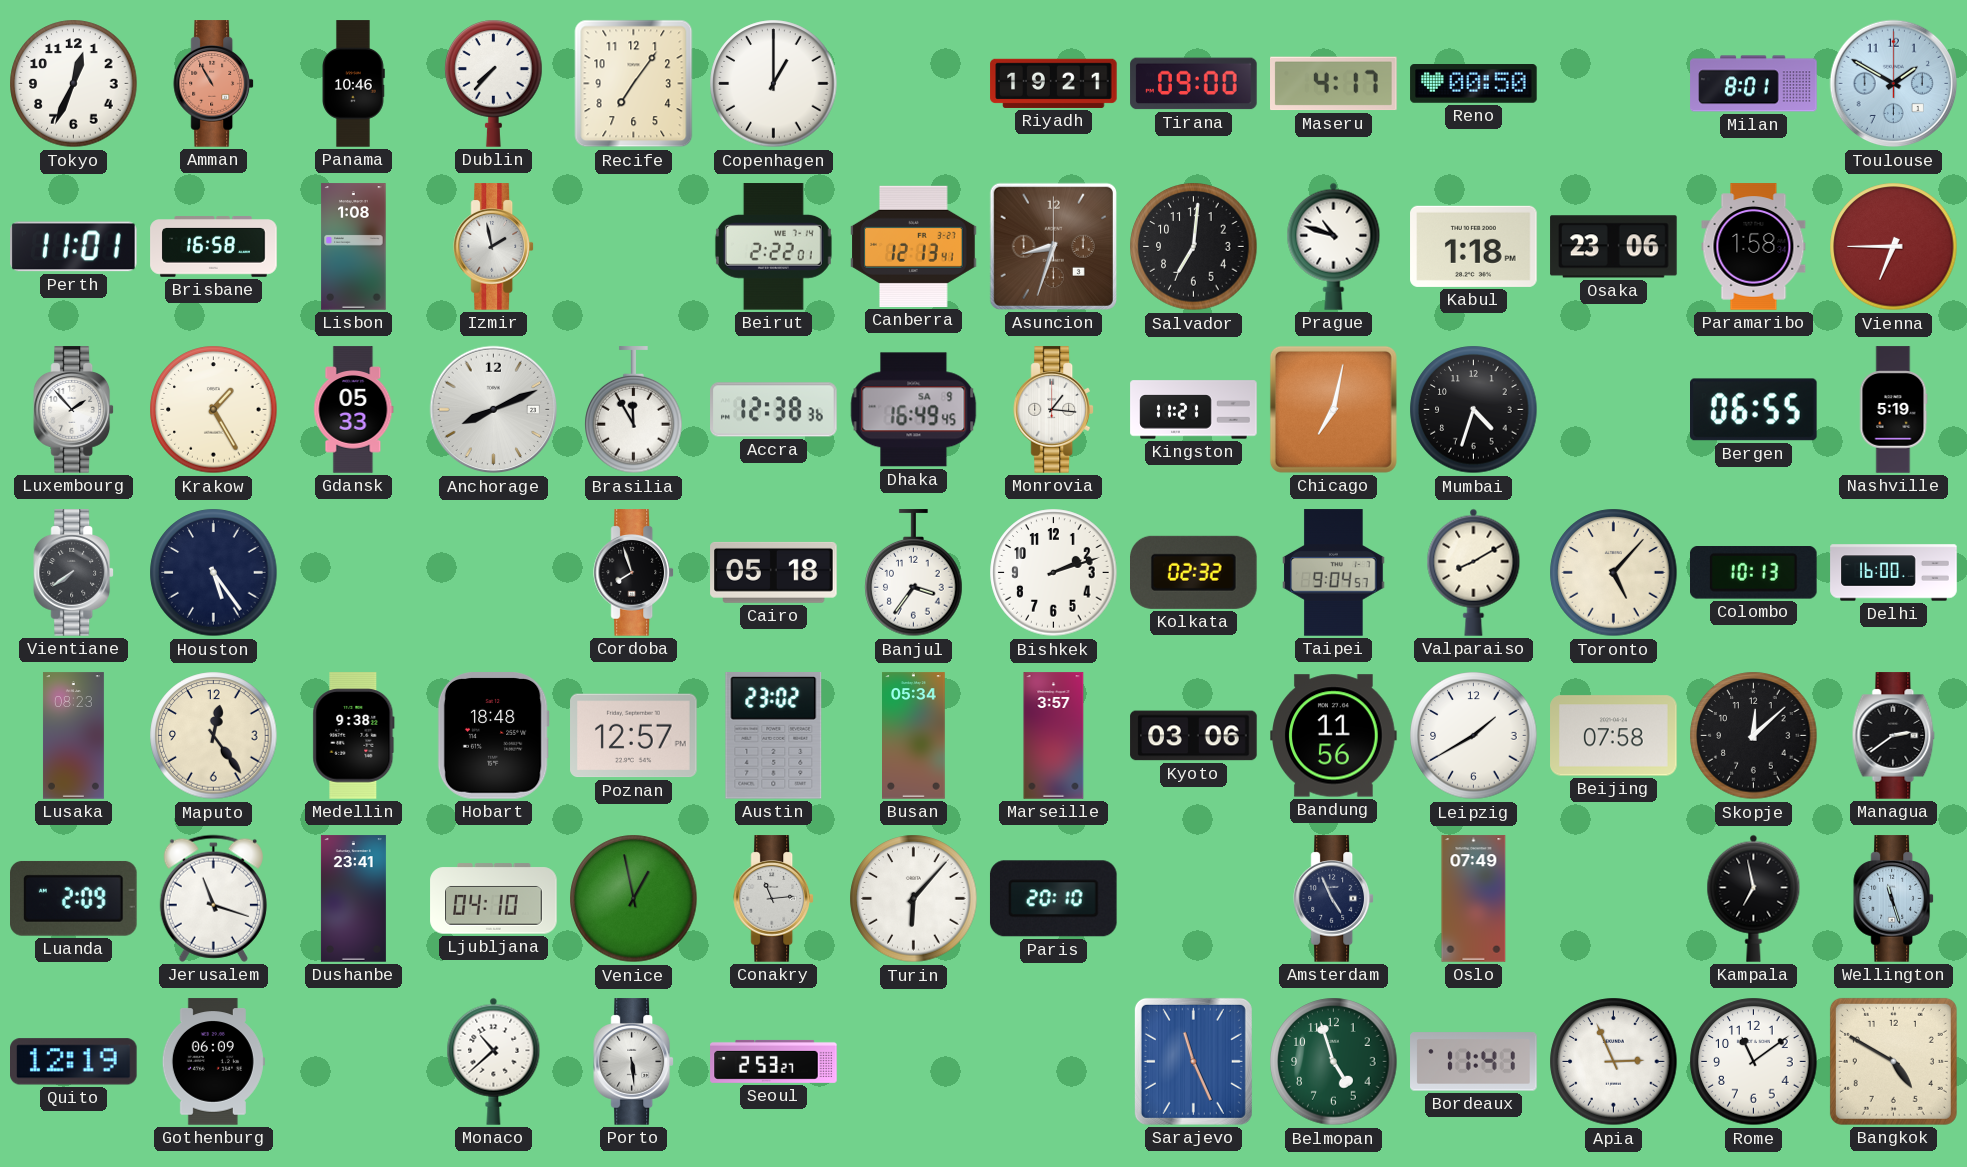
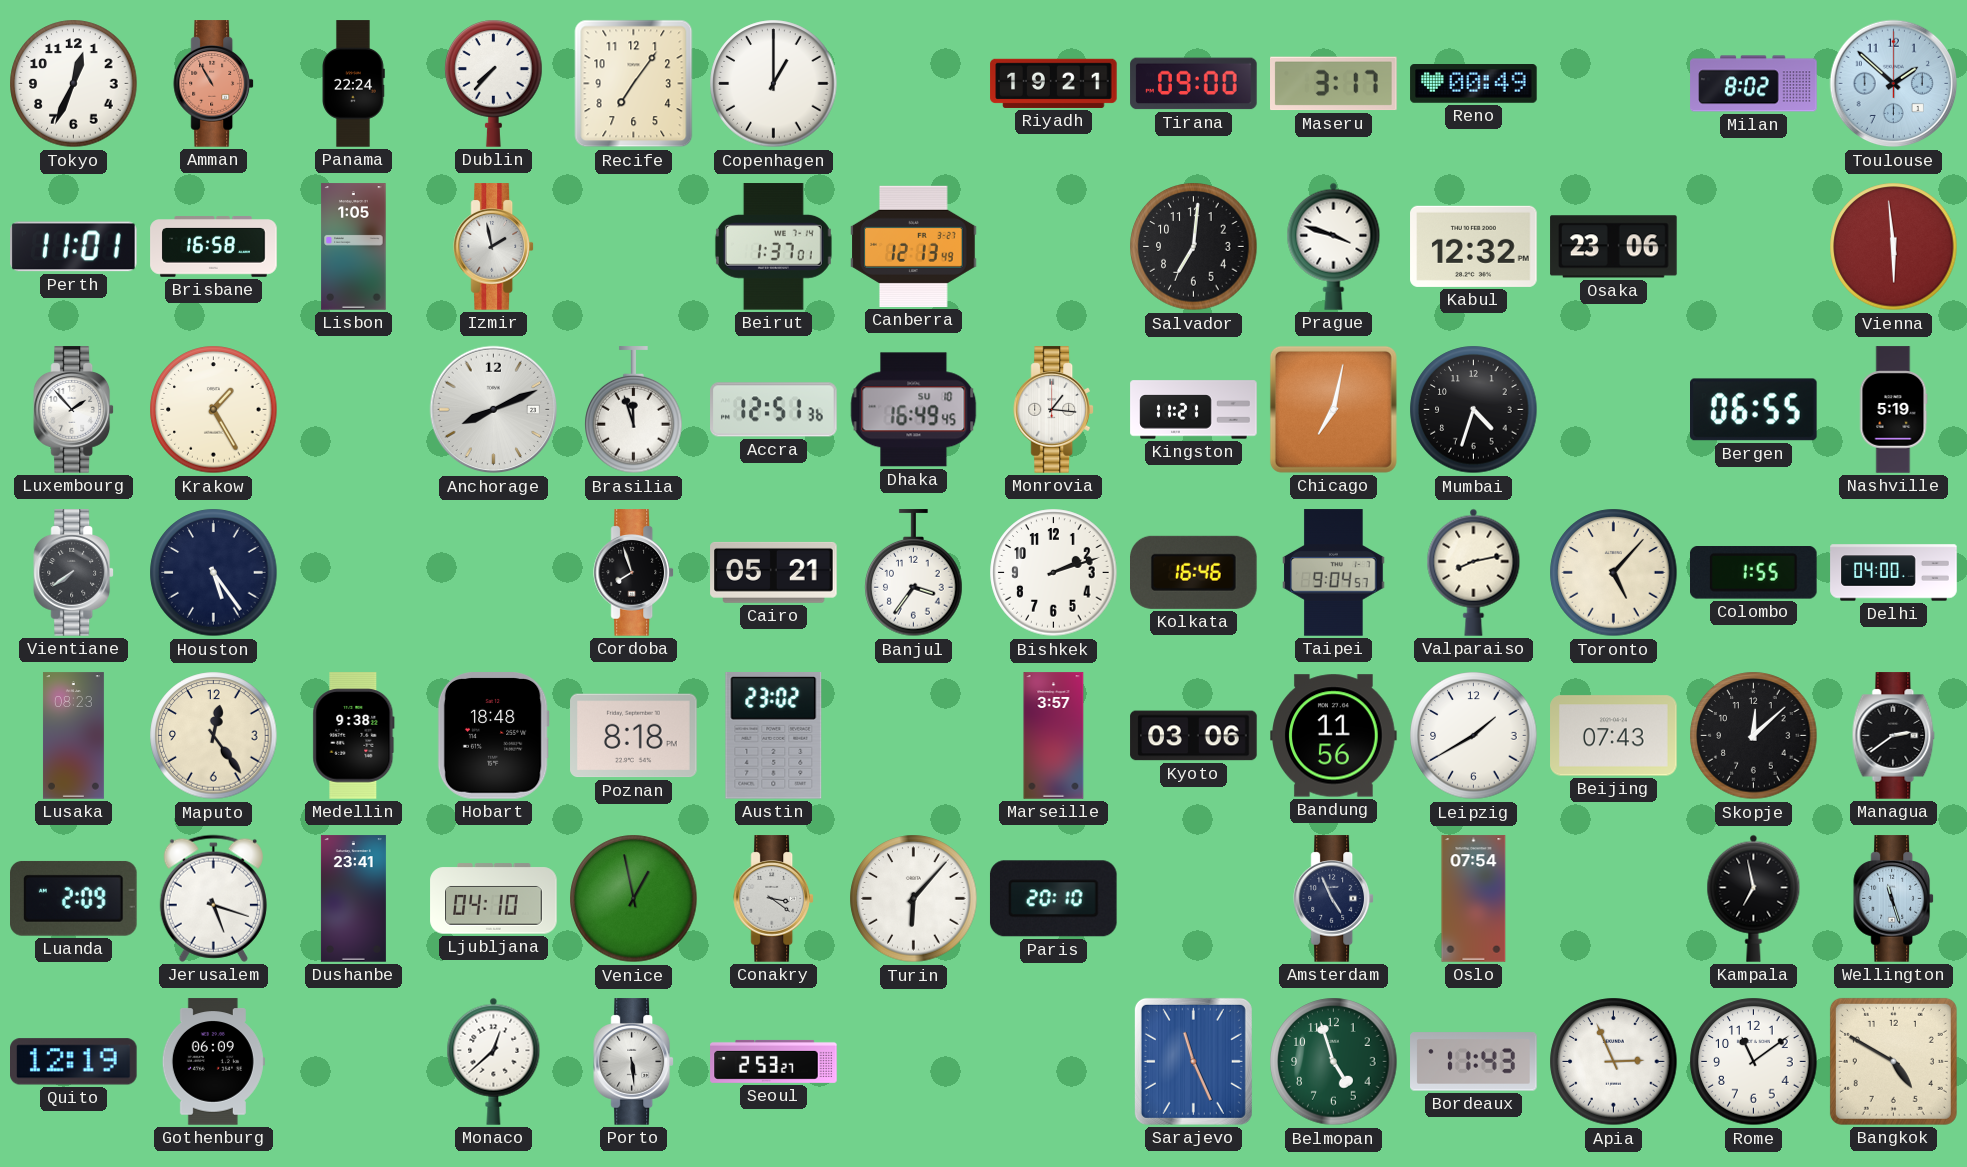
Panama: 10:46 -> 22:24
Maseru: 4:17 -> 3:17
Reno: 00:50 -> 00:49
Milan: 8:01 -> 8:02
Toulouse: 1:50 -> 1:52
Lisbon: 1:08 -> 1:05
Beirut: 2:22 -> 1:37
Canberra: 12:13:41 -> 12:13:49
Asuncion: 8:33 -> none
Prague: 10:48 -> 3:48
Kabul: 1:18 -> 12:32
Paramaribo: 1:58 -> none
Vienna: 6:45 -> 5:59
Gdansk: 05:33 -> none
Brasilia: 11:55 -> 11:57
Accra: 12:38 -> 12:51
Dhaka date: SA 9 -> SU 10
Cairo: 05:18 -> 05:21
Kolkata: 02:32 -> 16:46
Valparaiso: 8:10 -> 8:13
Colombo: 10:13 -> 1:55
Delhi: 16:00 -> 04:00
Poznan: 12:57 -> 8:18
Busan: 05:34 -> none
Beijing: 07:58 -> 07:43
Jerusalem: 11:18 -> 5:18
Conakry: 11:14 -> 3:21
Oslo: 07:49 -> 07:54
Monaco: 10:38 -> 12:38
Bordeaux: 11:41 -> 11:43
